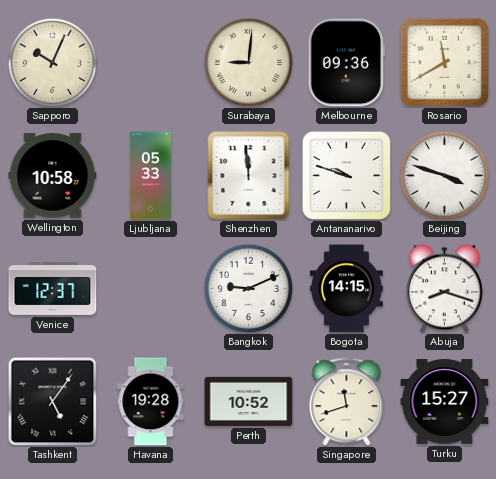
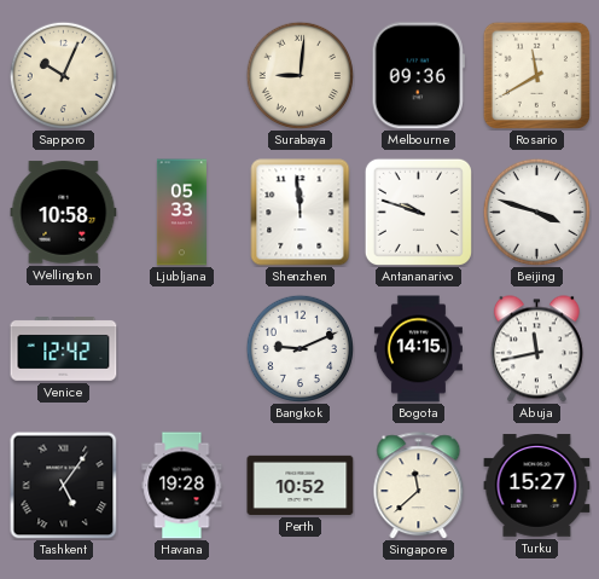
Venice: 12:37 -> 12:42
Abuja: 8:18 -> 11:43
Singapore: 11:42 -> 11:38
